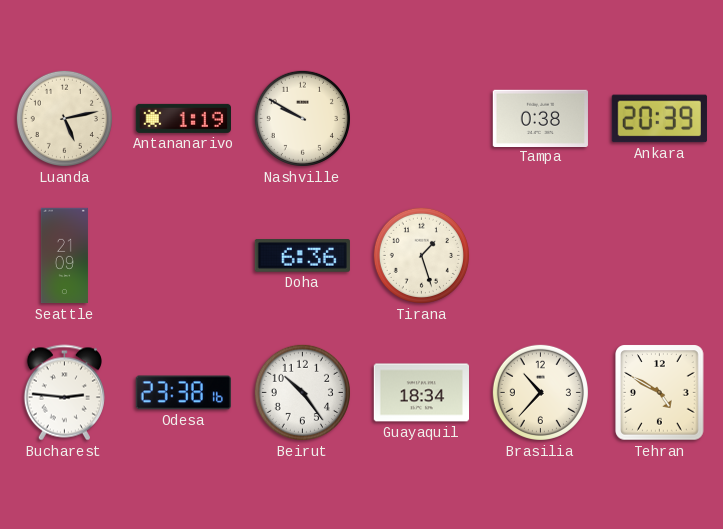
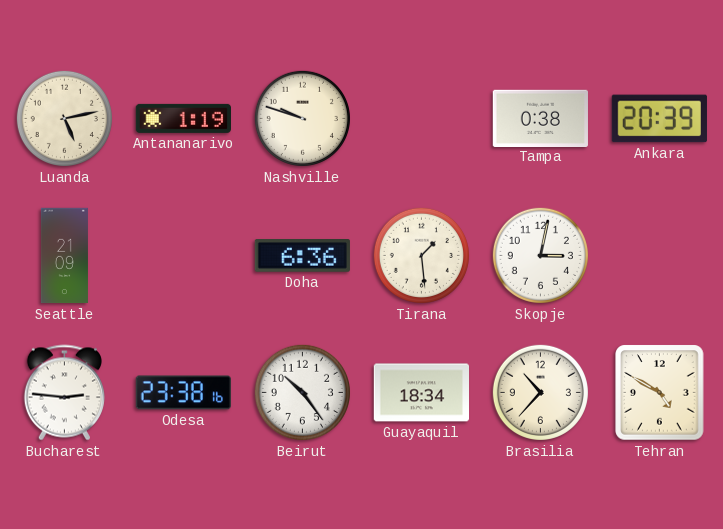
Nashville: 9:50 -> 9:48
Tirana: 1:27 -> 1:29
Skopje: none -> 3:02
